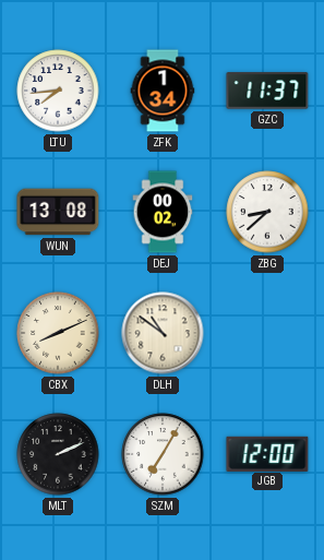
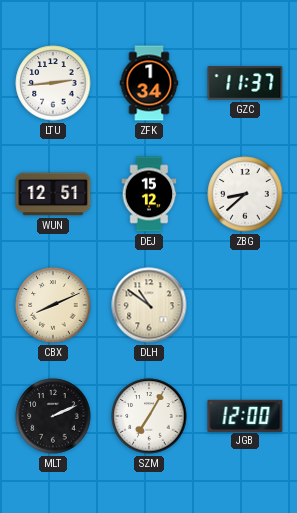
LTU: 7:44 -> 2:44
WUN: 13:08 -> 12:51
DEJ: 00:02 -> 15:12
